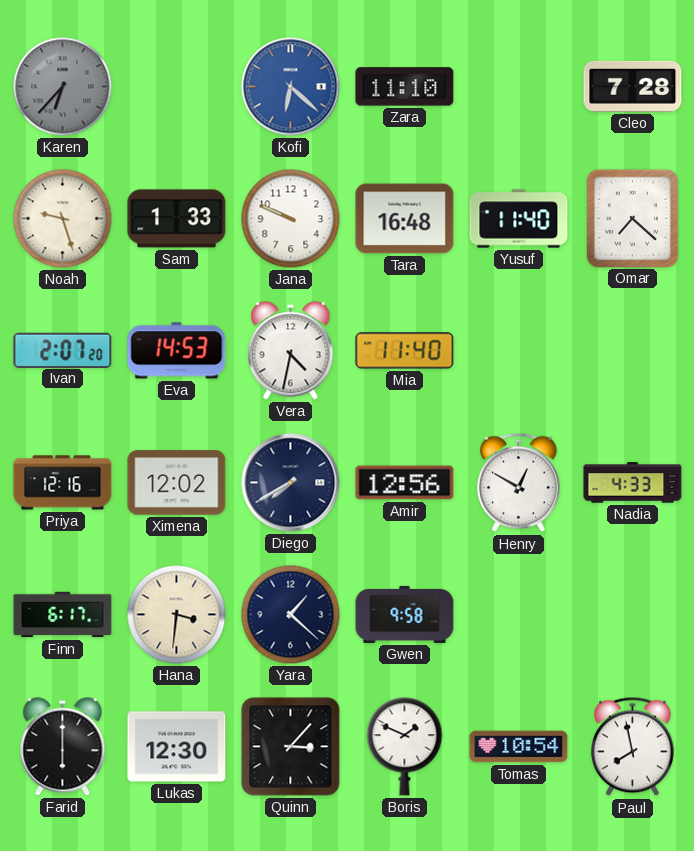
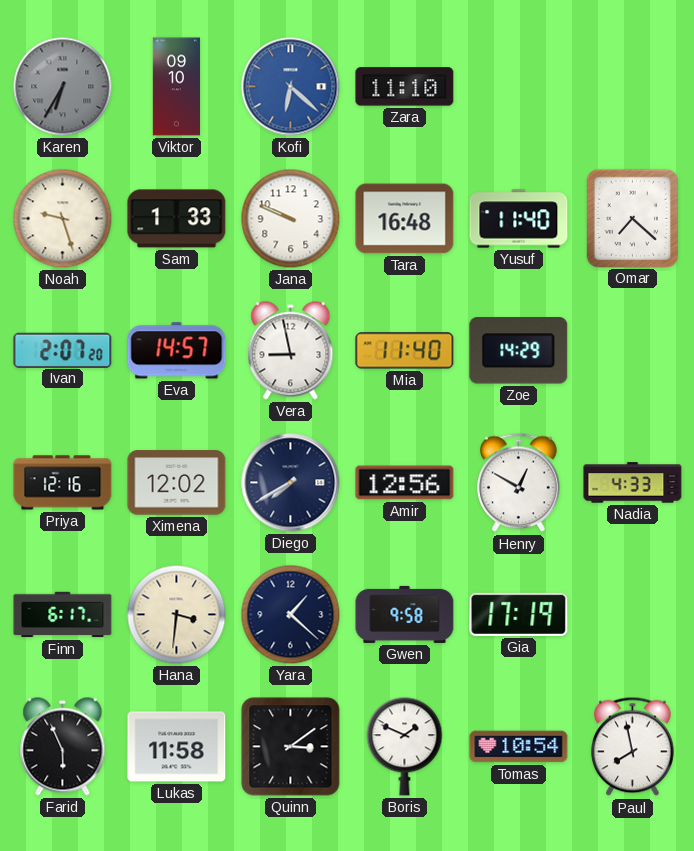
Karen: 6:37 -> 6:35
Viktor: none -> 09:10
Cleo: 7:28 -> none
Eva: 14:53 -> 14:57
Vera: 4:32 -> 8:58
Zoe: none -> 14:29
Gia: none -> 17:19
Farid: 6:00 -> 5:56
Lukas: 12:30 -> 11:58
Quinn: 3:07 -> 3:09
